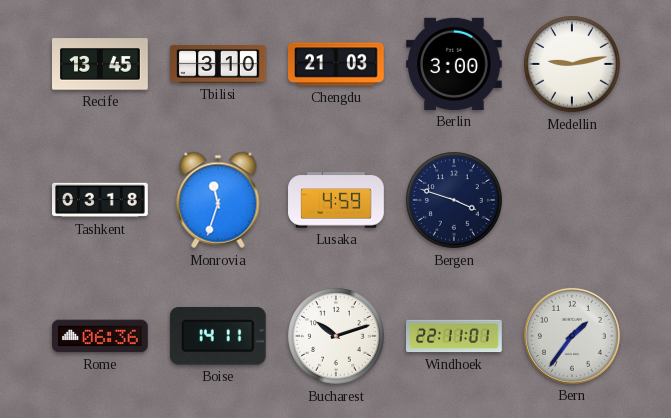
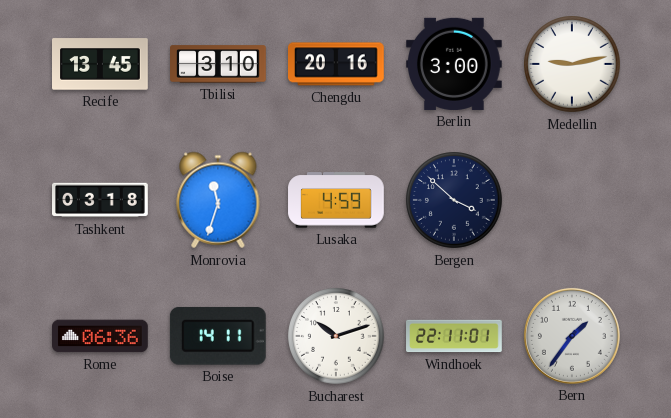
Chengdu: 21:03 -> 20:16
Bergen: 3:48 -> 3:52
